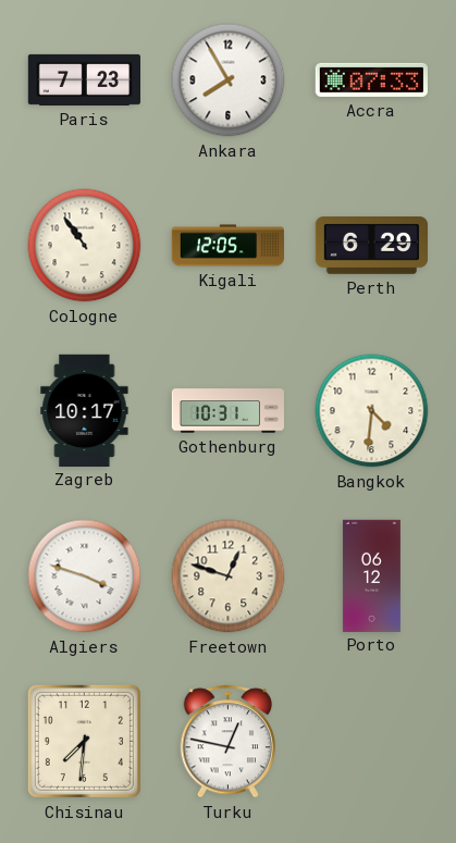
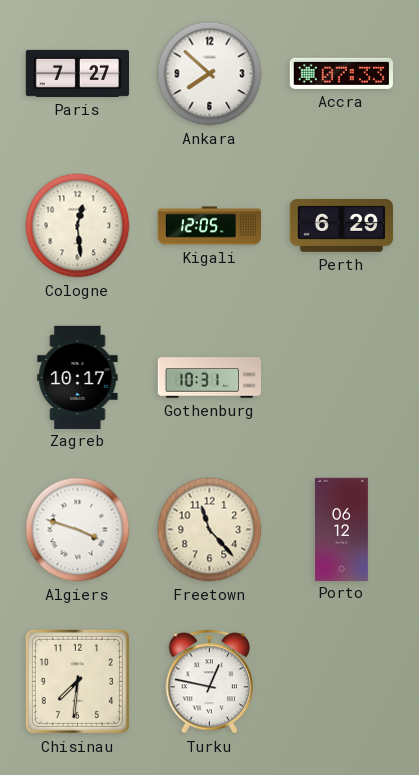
Paris: 7:23 -> 7:27
Ankara: 7:55 -> 7:52
Cologne: 10:54 -> 12:29
Bangkok: 4:31 -> none
Freetown: 12:48 -> 11:23
